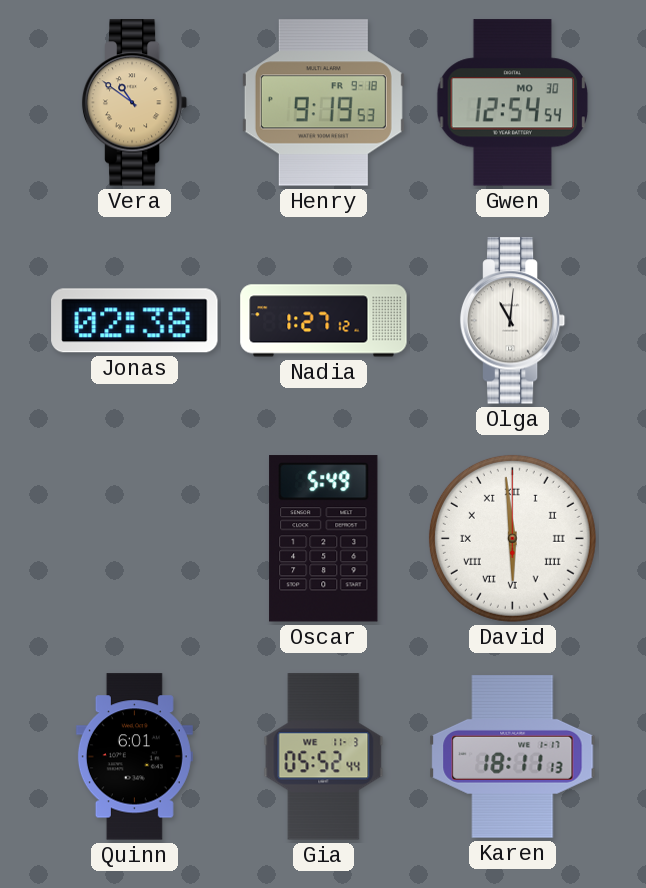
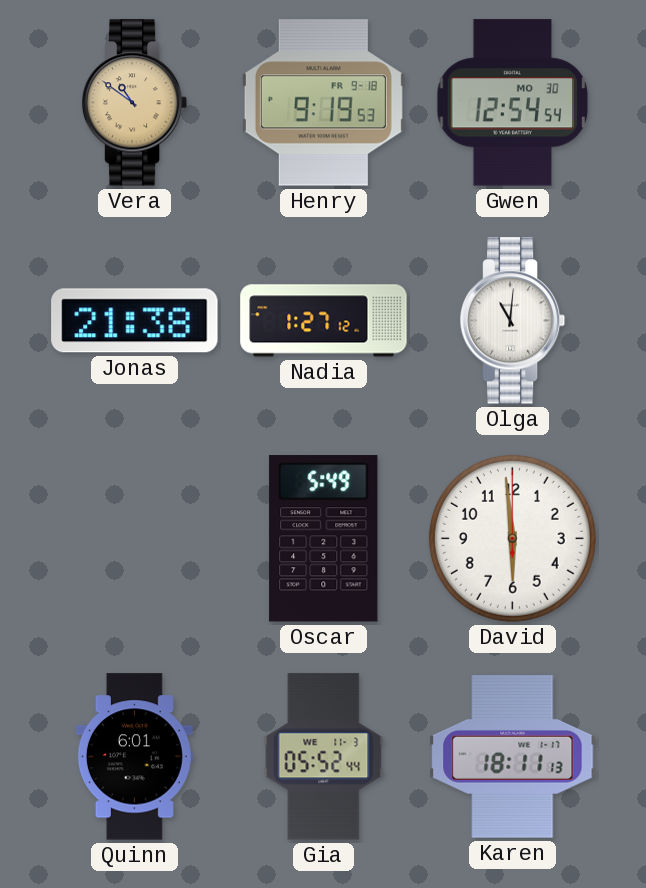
Jonas: 02:38 -> 21:38
David numerals: Roman -> Arabic
